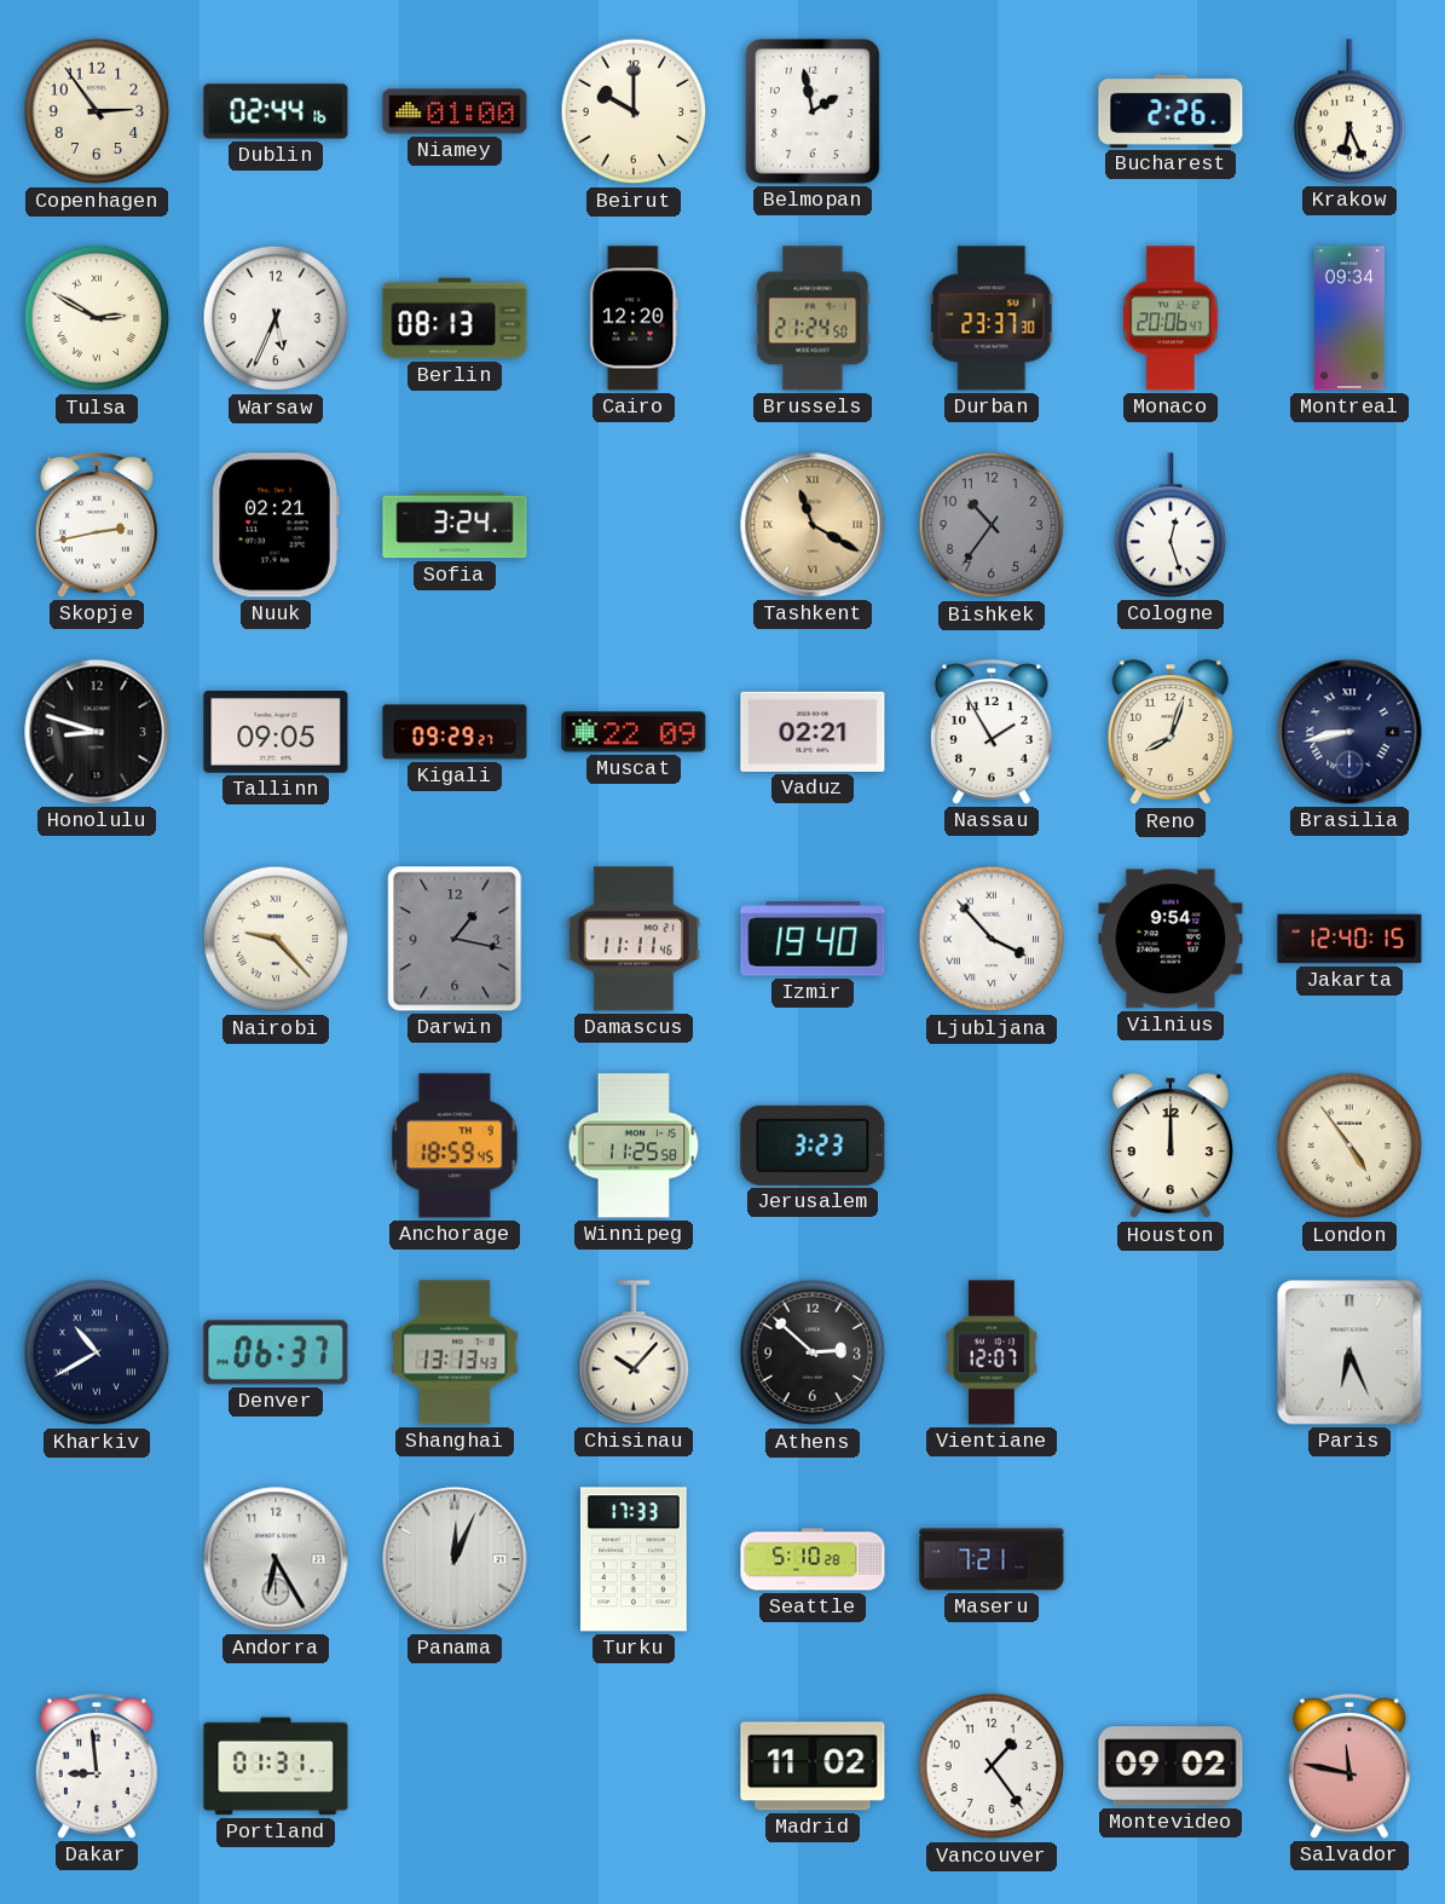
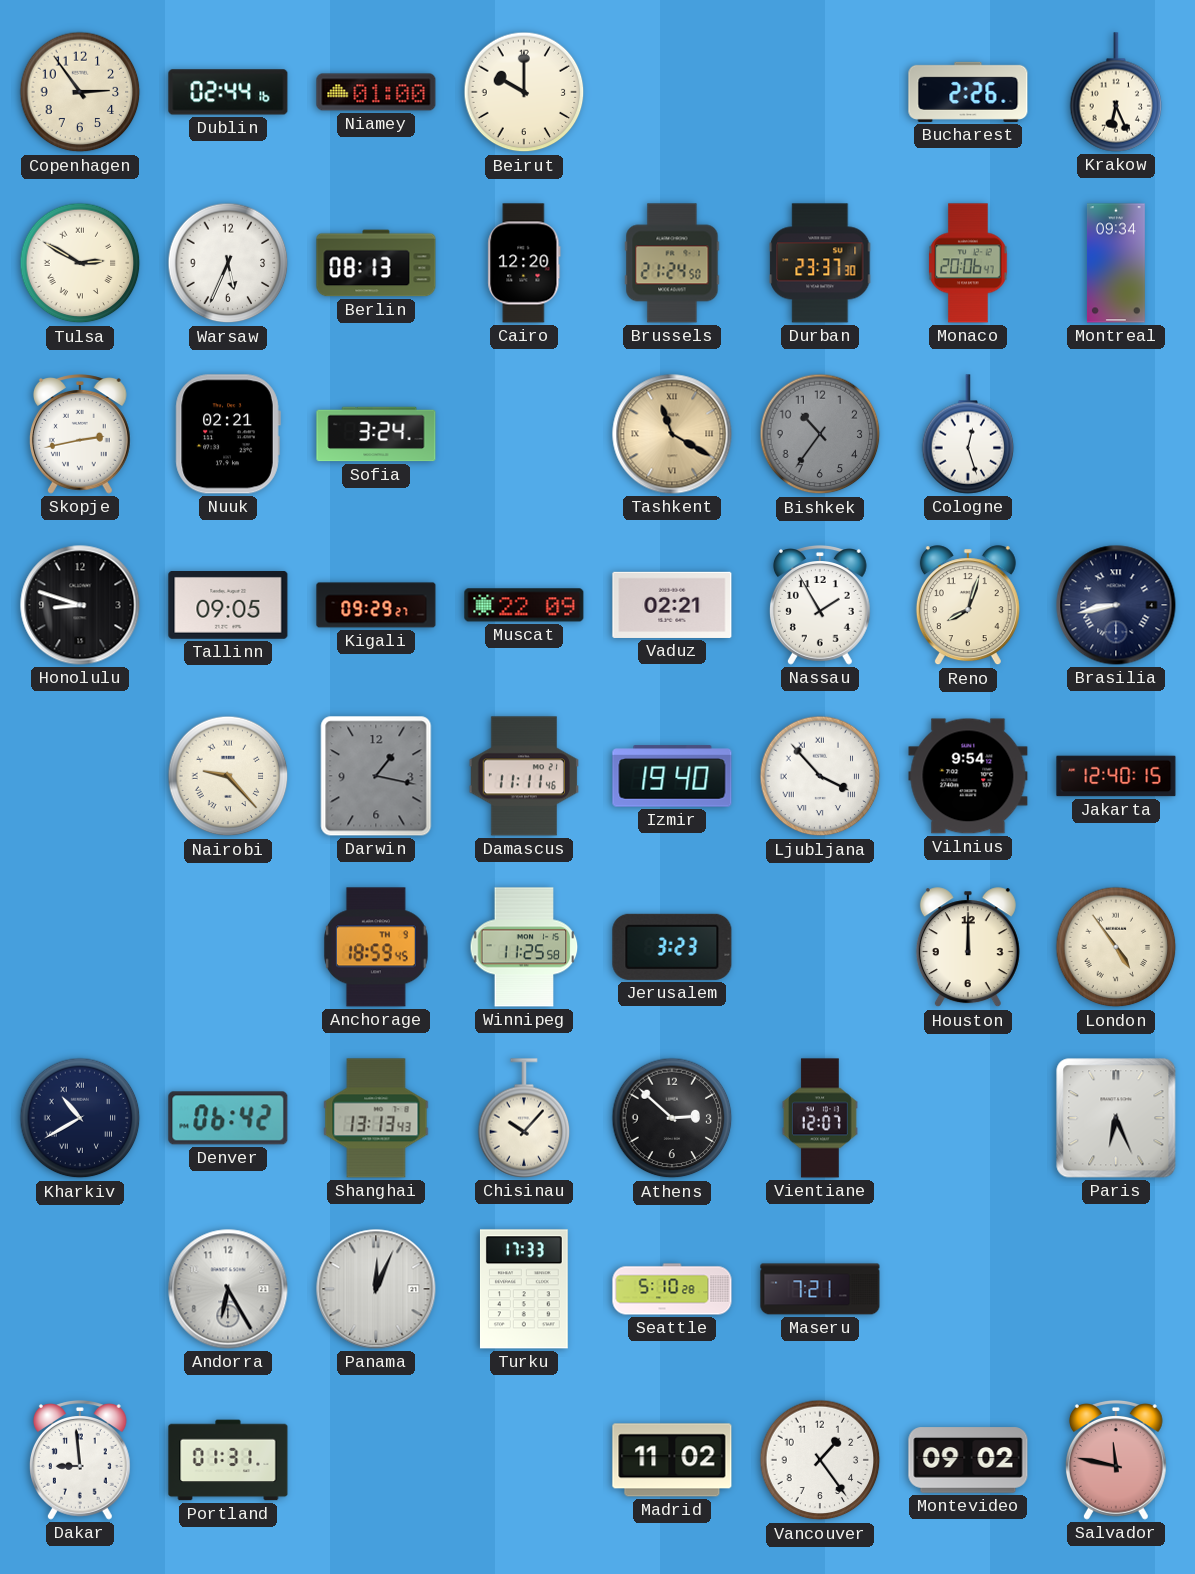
Belmopan: 1:58 -> none
Denver: 06:37 -> 06:42
